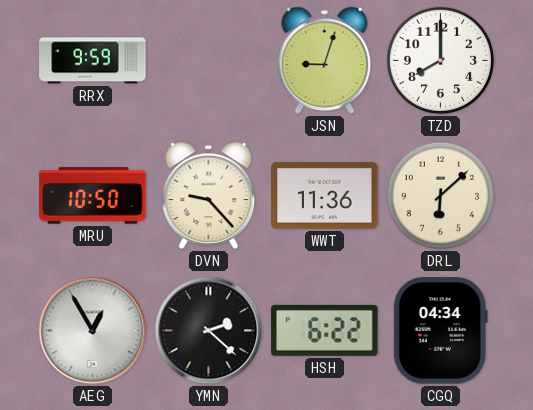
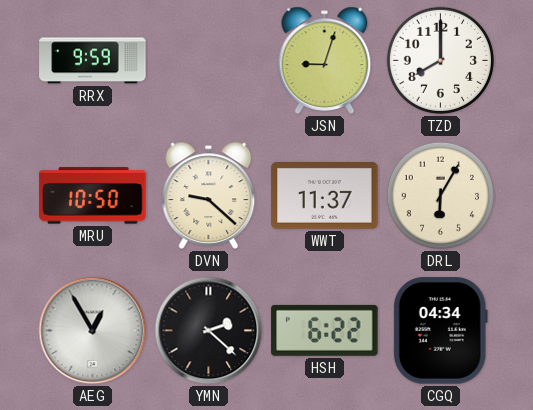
DVN: 9:23 -> 9:22
WWT: 11:36 -> 11:37
DRL: 6:08 -> 6:05
